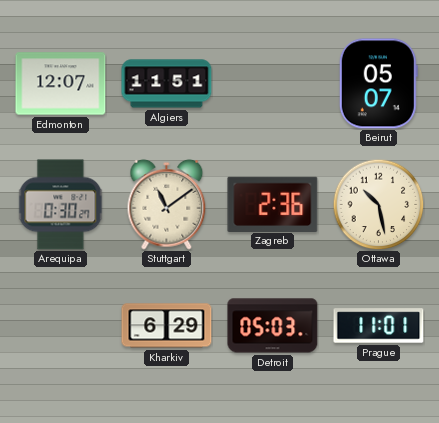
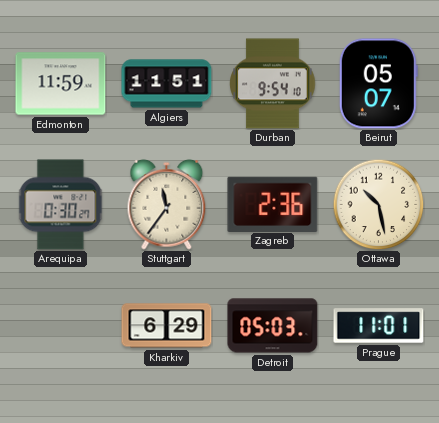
Edmonton: 12:07 -> 11:59
Durban: none -> 9:54
Stuttgart: 11:09 -> 11:36
